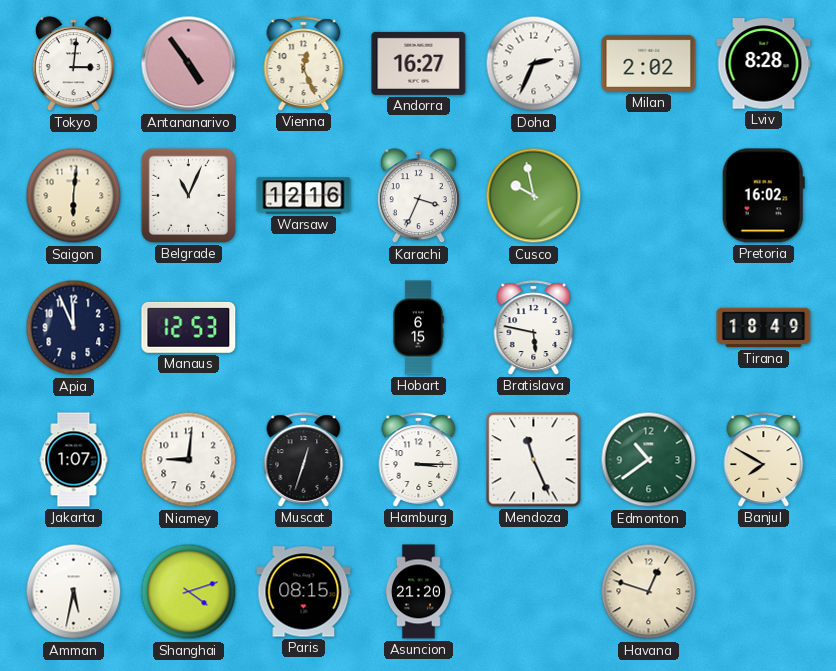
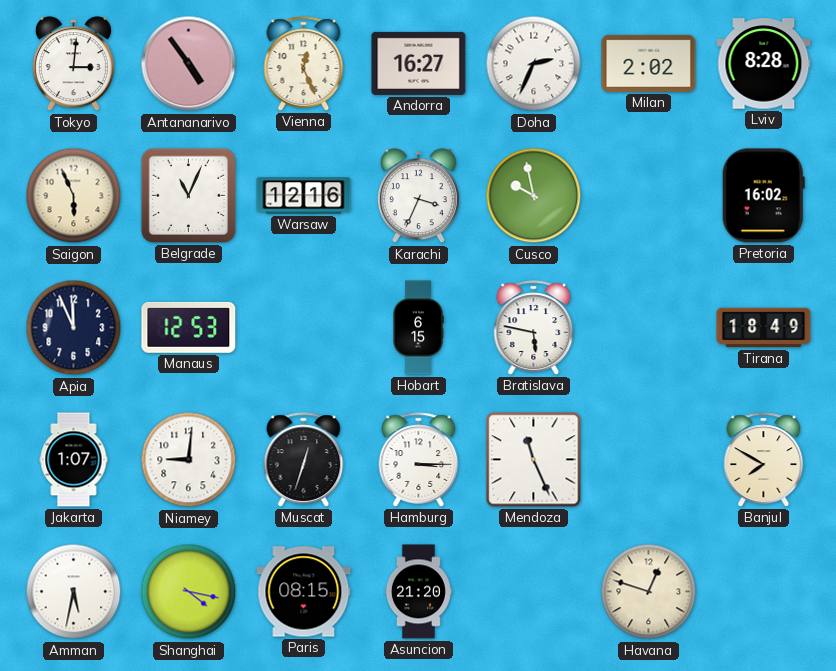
Saigon: 6:01 -> 5:56
Edmonton: 10:39 -> none
Shanghai: 4:12 -> 4:17
